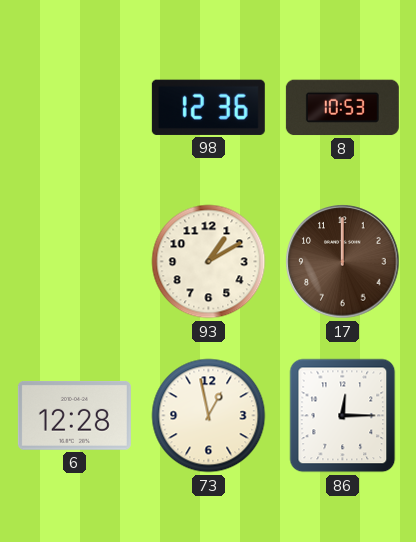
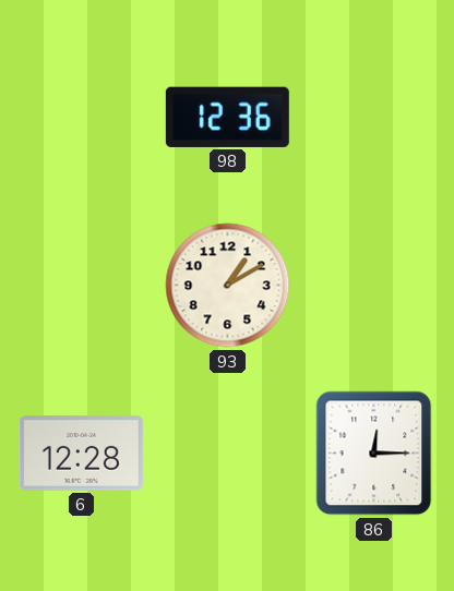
8: 10:53 -> none
17: 12:00 -> none
73: 12:58 -> none
